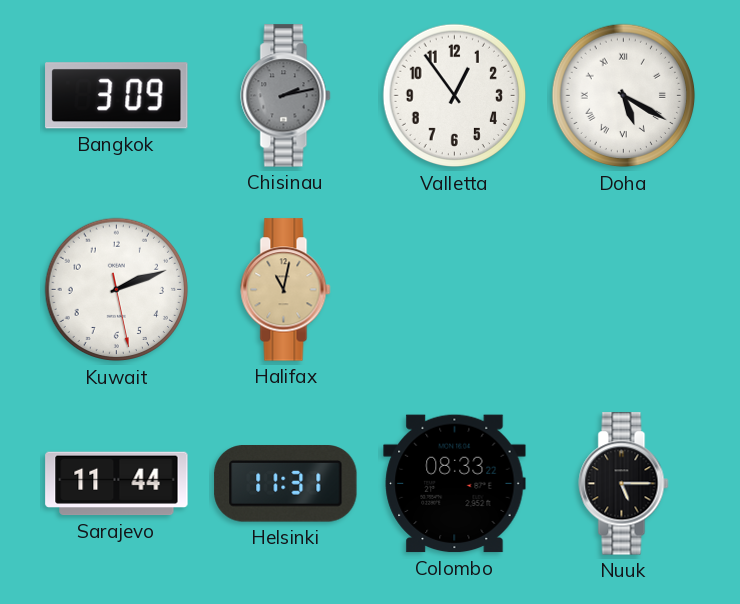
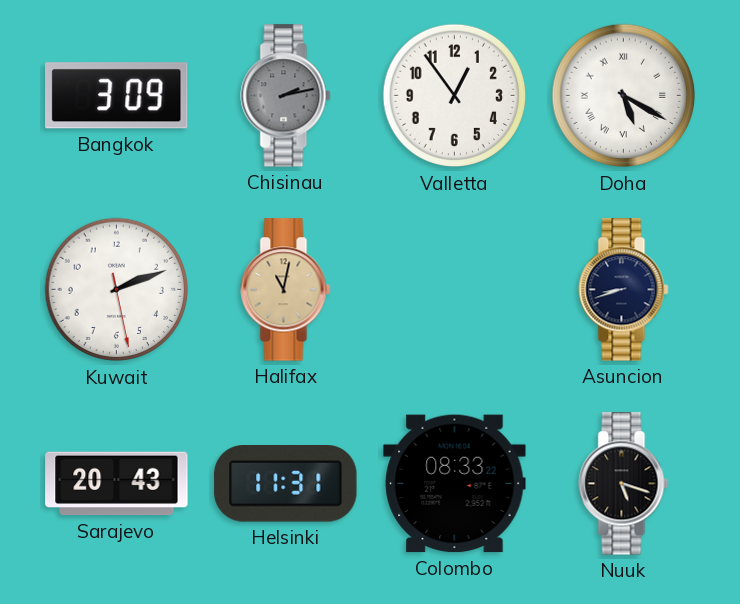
Asuncion: none -> 8:42
Sarajevo: 11:44 -> 20:43
Nuuk: 5:15 -> 5:18
